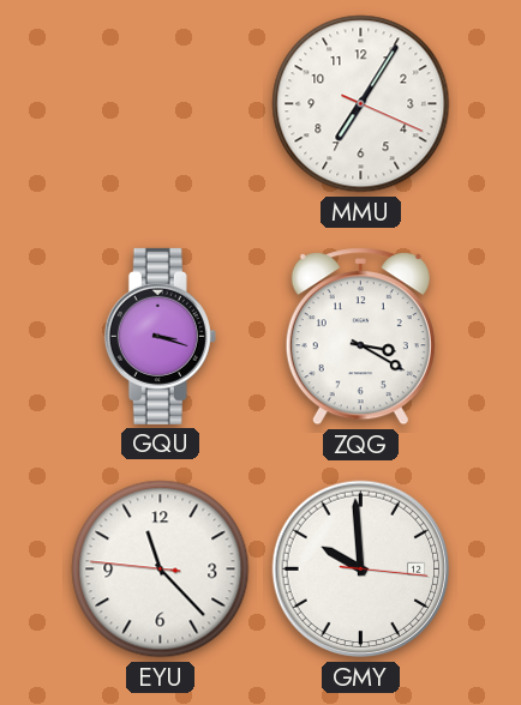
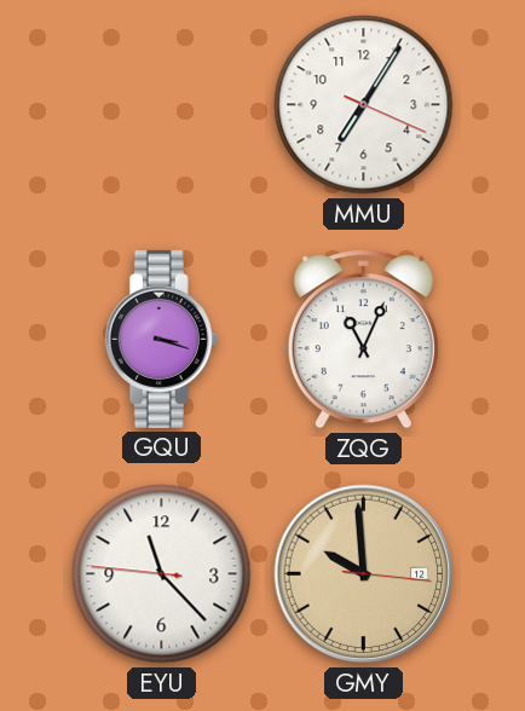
ZQG: 3:20 -> 11:04
GMY dial: white -> champagne
